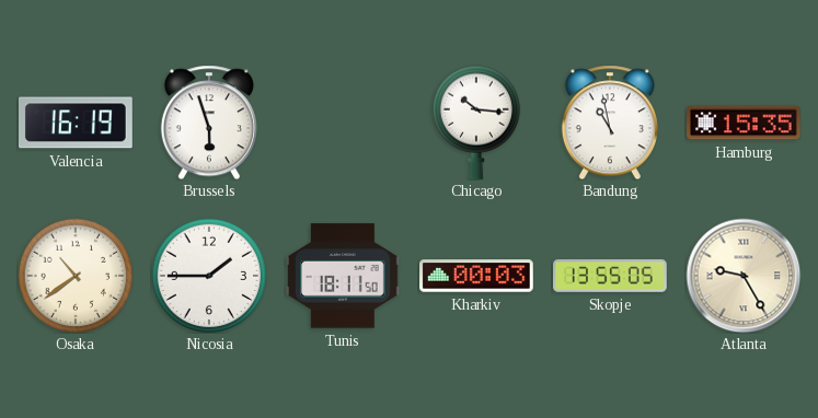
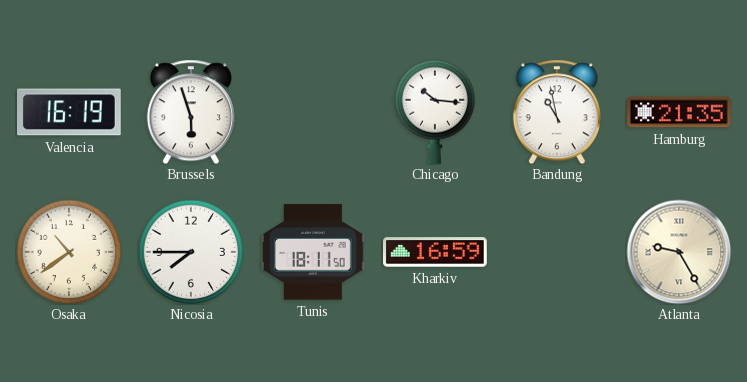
Hamburg: 15:35 -> 21:35
Nicosia: 1:45 -> 7:45
Kharkiv: 00:03 -> 16:59
Skopje: 13:55 -> none
